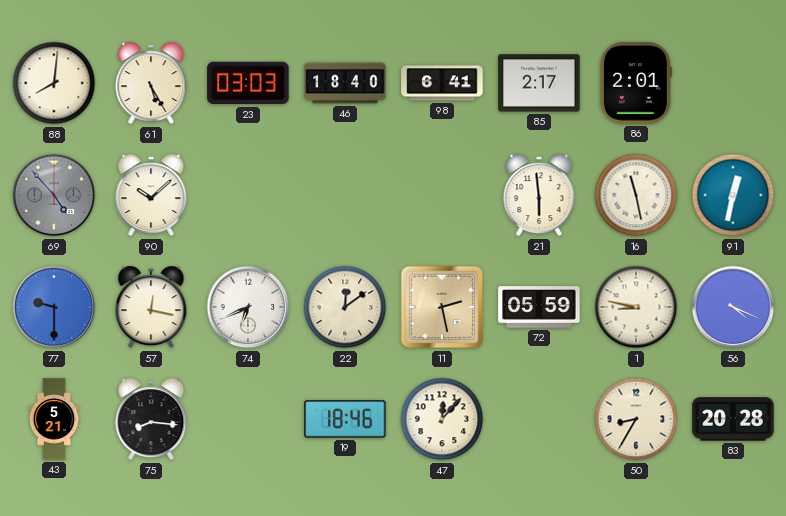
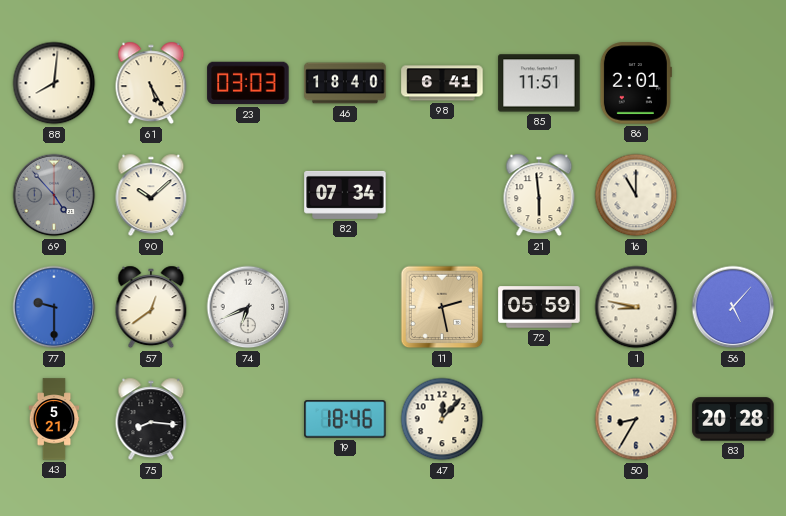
85: 2:17 -> 11:51
82: none -> 07:34
16: 11:28 -> 11:00
91: 12:32 -> none
57: 12:17 -> 12:39
22: 12:09 -> none
56: 4:19 -> 5:07
